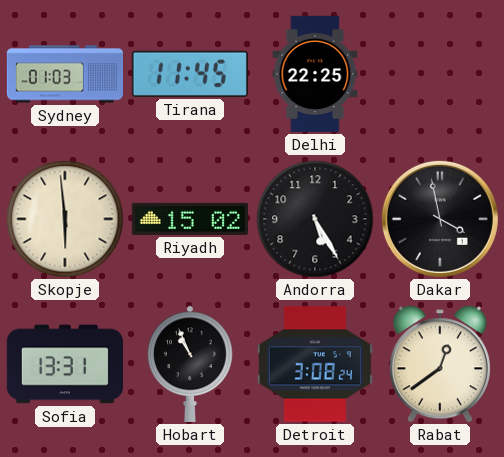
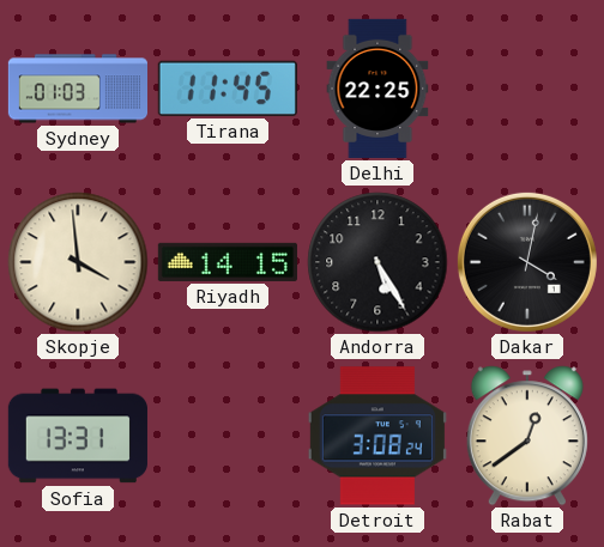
Skopje: 5:59 -> 3:59
Riyadh: 15:02 -> 14:15
Dakar: 3:58 -> 4:02
Hobart: 10:56 -> none
